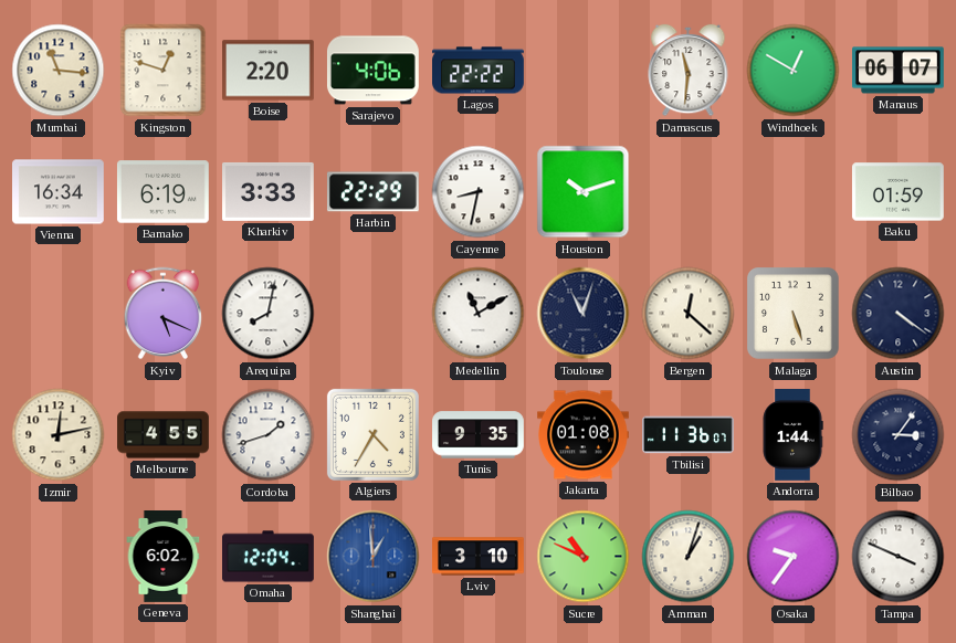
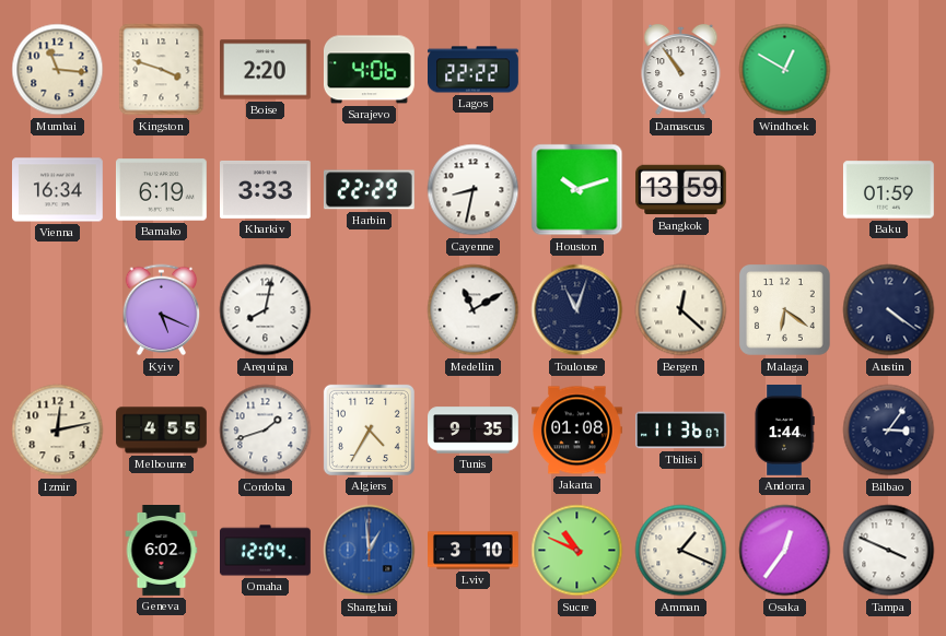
Kingston: 12:48 -> 3:48
Damascus: 11:31 -> 10:54
Manaus: 06:07 -> none
Bangkok: none -> 13:59
Malaga: 5:27 -> 6:21
Amman: 1:03 -> 1:19
Osaka: 9:36 -> 12:36
